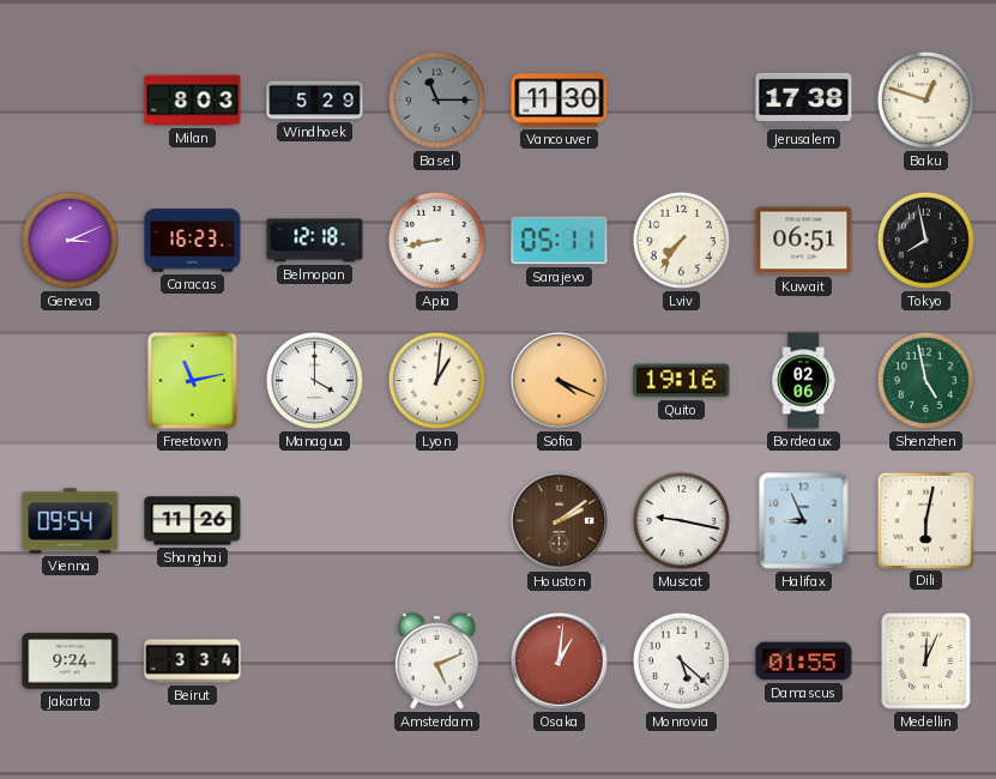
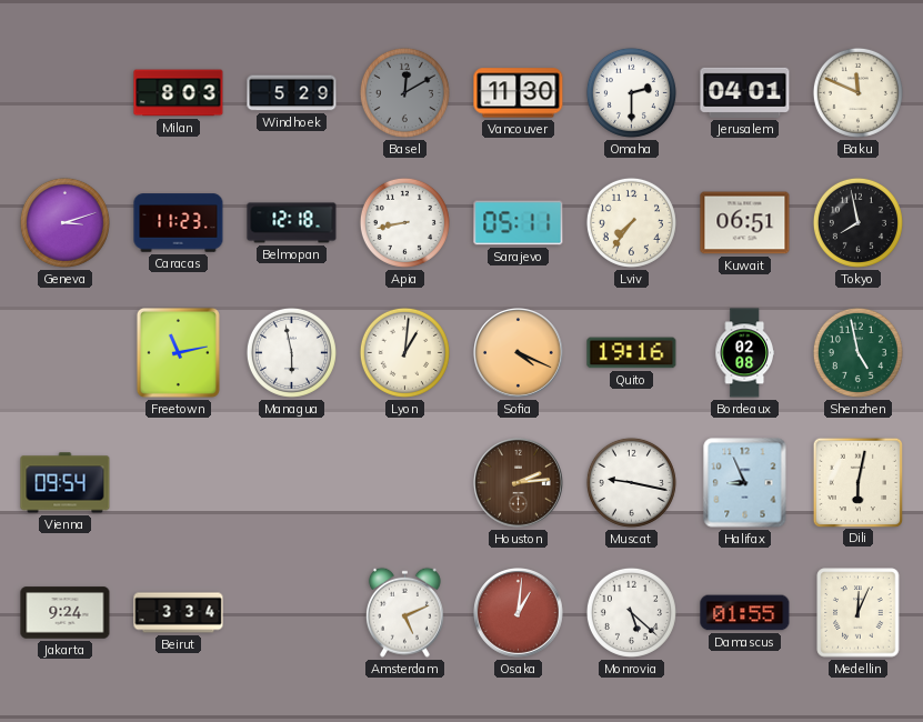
Basel: 11:15 -> 12:10
Omaha: none -> 2:30
Jerusalem: 17:38 -> 04:01
Baku: 12:48 -> 11:49
Geneva: 3:11 -> 3:12
Caracas: 16:23 -> 11:23
Managua: 4:00 -> 5:58
Bordeaux: 02:06 -> 02:08
Shanghai: 11:26 -> none
Houston: 2:09 -> 2:14
